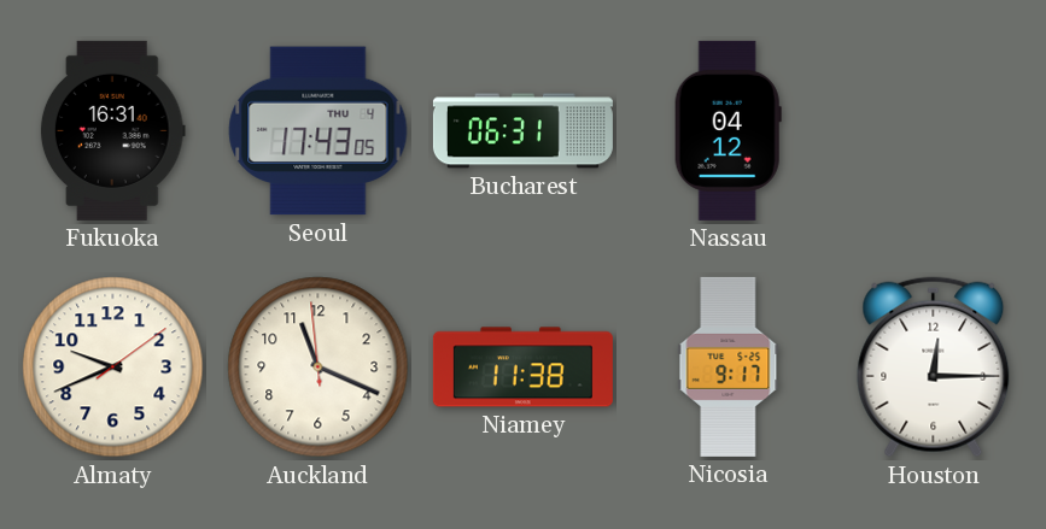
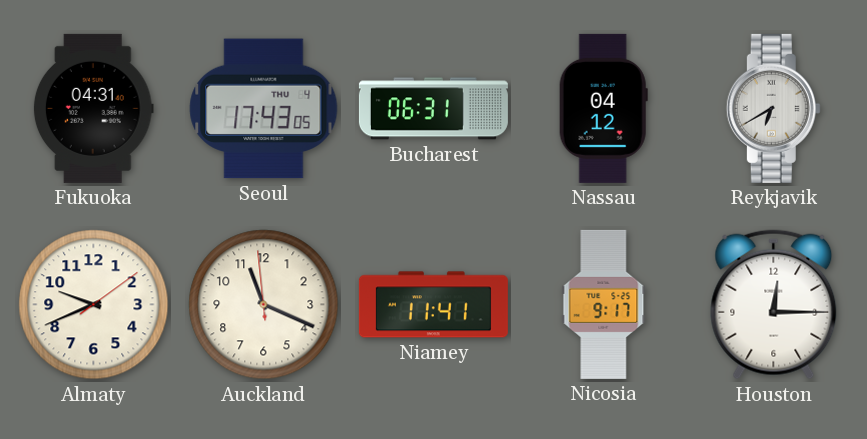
Fukuoka: 16:31 -> 04:31
Reykjavik: none -> 6:40
Niamey: 11:38 -> 11:41
